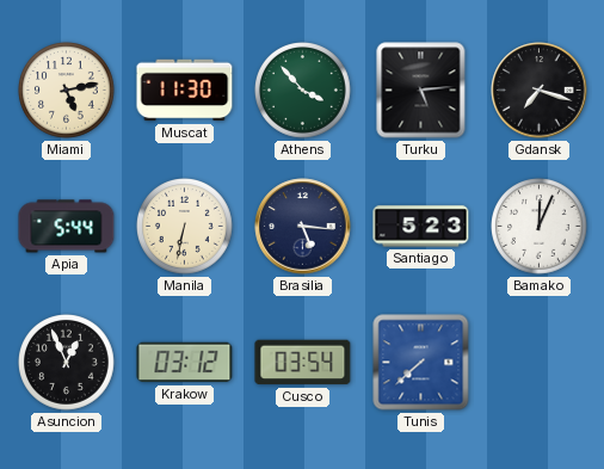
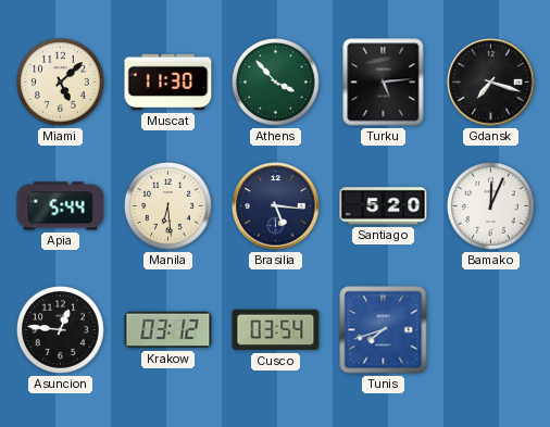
Miami: 5:13 -> 5:08
Manila: 6:32 -> 6:29
Santiago: 5:23 -> 5:20
Asuncion: 12:56 -> 12:46
Tunis: 7:38 -> 7:42
